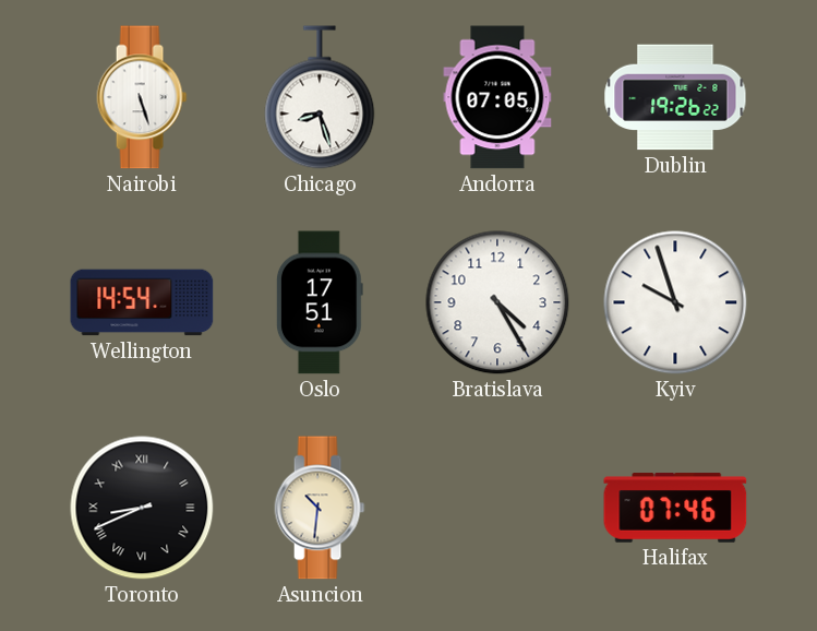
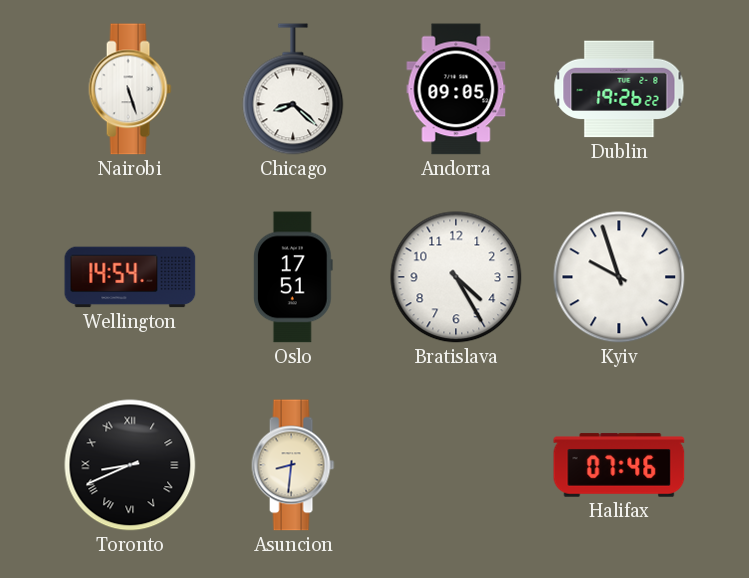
Chicago: 8:27 -> 8:22
Andorra: 07:05 -> 09:05
Asuncion: 10:31 -> 8:31
